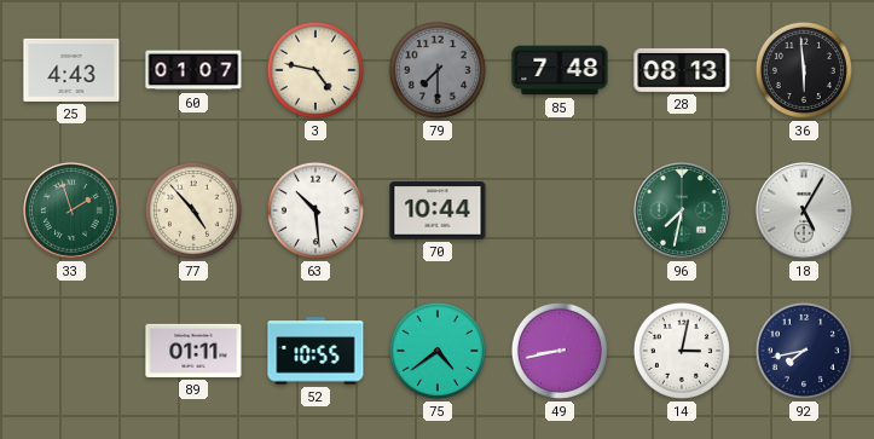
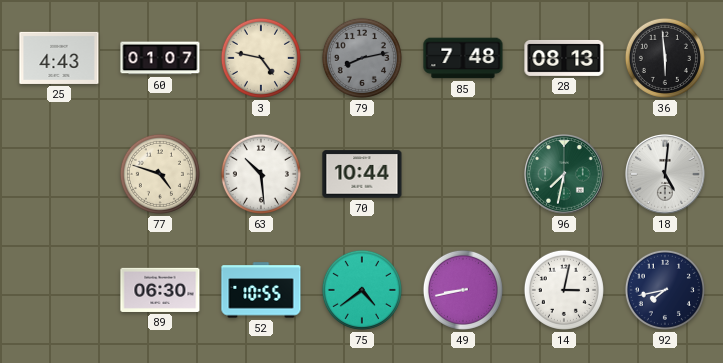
79: 7:30 -> 8:13
33: 1:57 -> none
77: 4:53 -> 4:48
18: 5:05 -> 5:01
89: 01:11 -> 06:30
